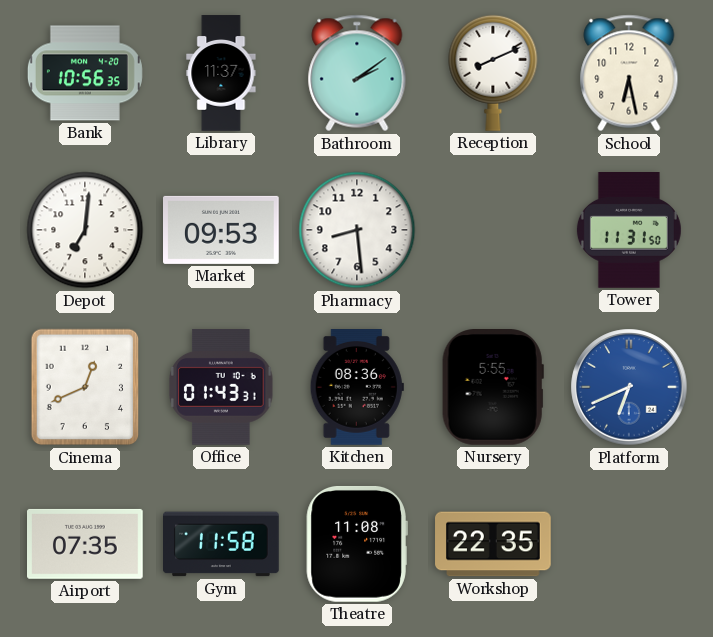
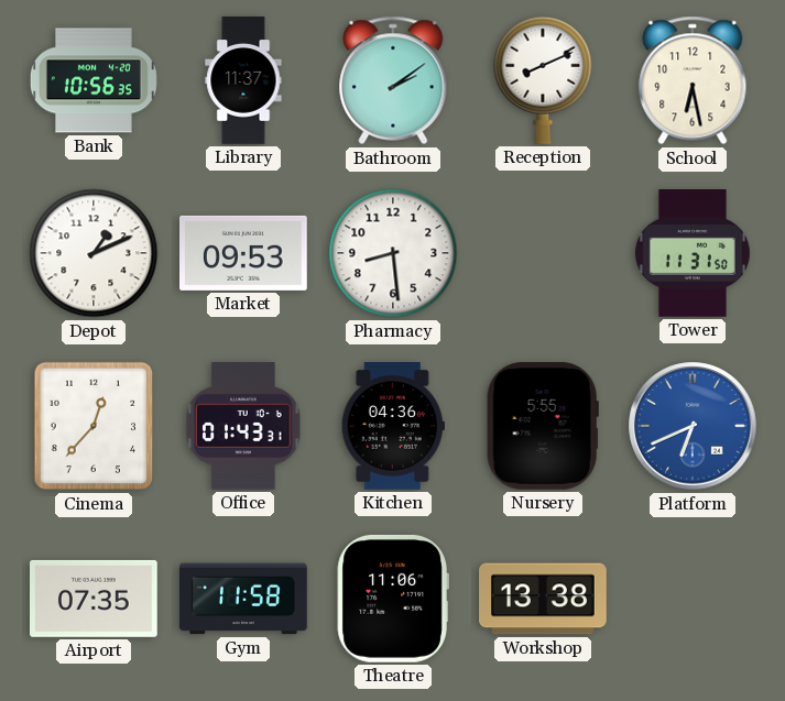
Depot: 7:01 -> 1:11
Cinema: 12:41 -> 12:37
Kitchen: 08:36 -> 04:36
Theatre: 11:08 -> 11:06
Workshop: 22:35 -> 13:38
